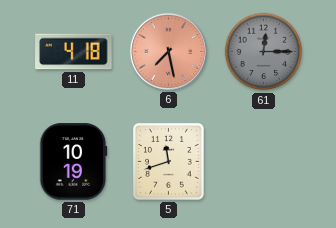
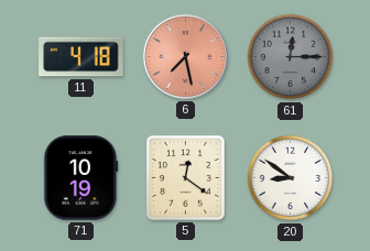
5: 11:42 -> 12:21
20: none -> 8:51
